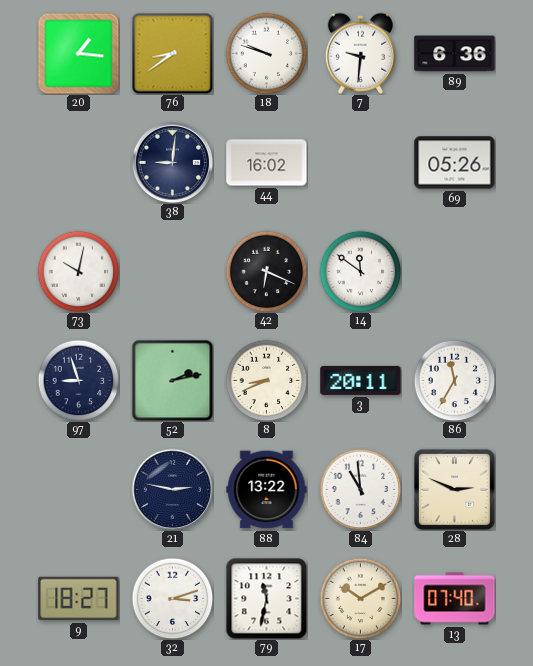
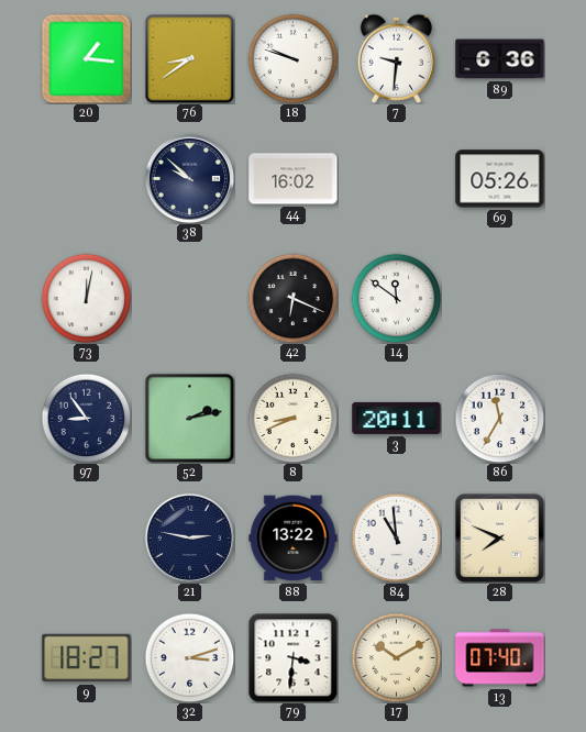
38: 9:01 -> 9:52
73: 10:02 -> 12:02
97: 8:57 -> 8:54
28: 2:49 -> 7:49
79: 11:32 -> 3:31
